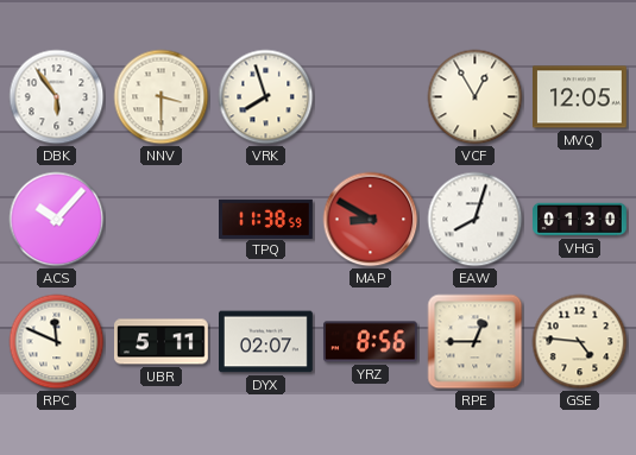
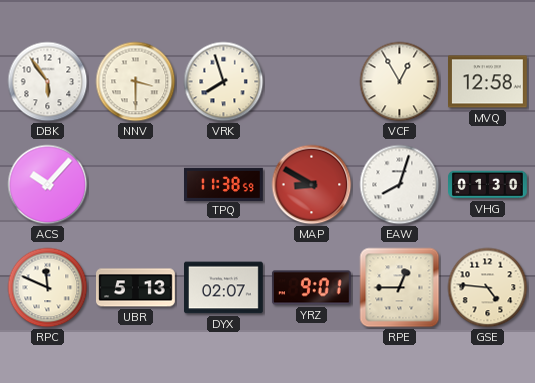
MVQ: 12:05 -> 12:58
UBR: 5:11 -> 5:13
YRZ: 8:56 -> 9:01
